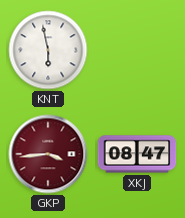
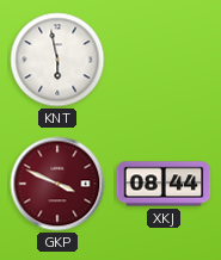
GKP: 3:44 -> 3:49
XKJ: 08:47 -> 08:44
